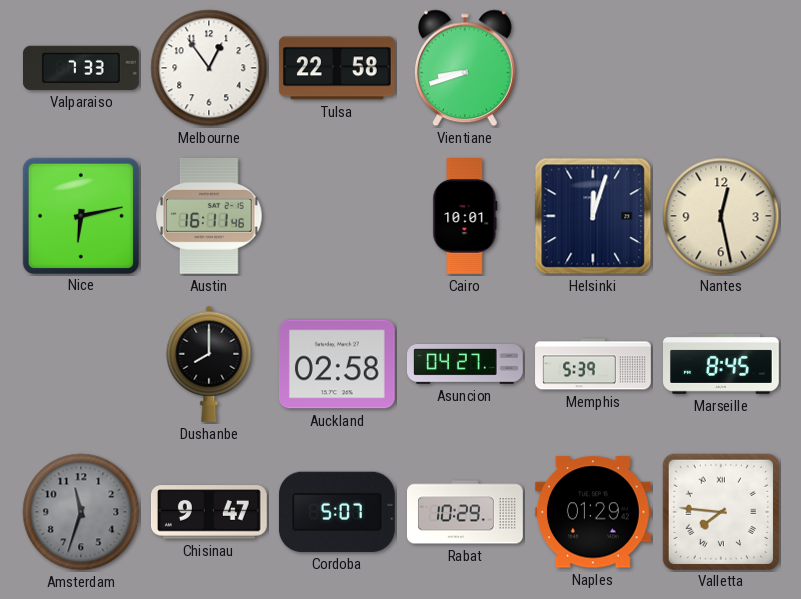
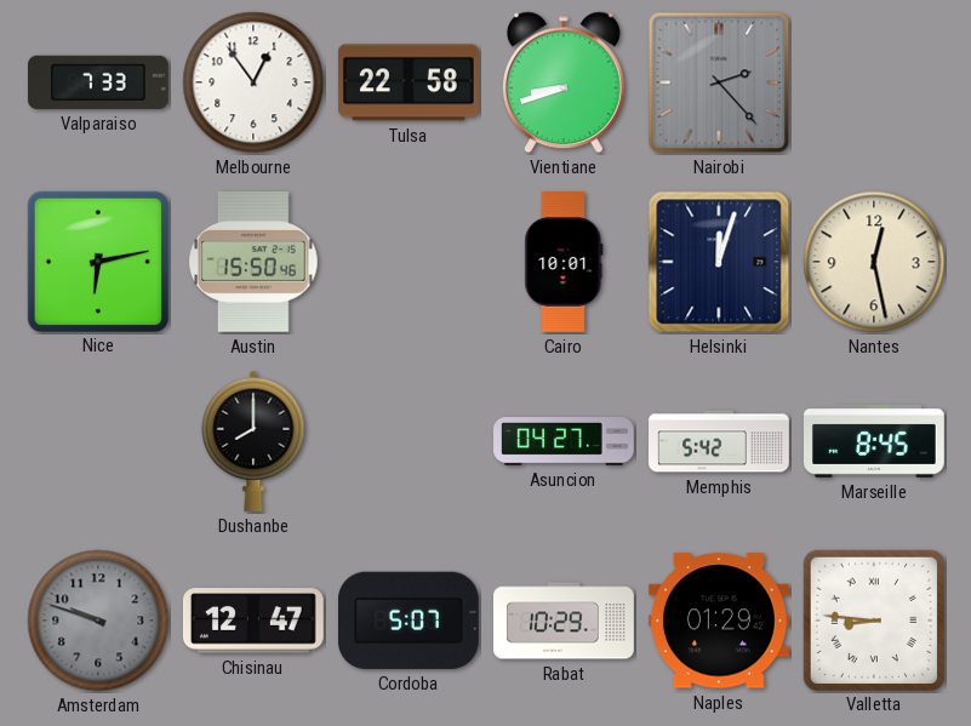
Nairobi: none -> 2:23
Austin: 16:11 -> 15:50
Auckland: 02:58 -> none
Memphis: 5:39 -> 5:42
Amsterdam: 11:33 -> 9:48
Chisinau: 9:47 -> 12:47
Valletta: 7:46 -> 8:46
